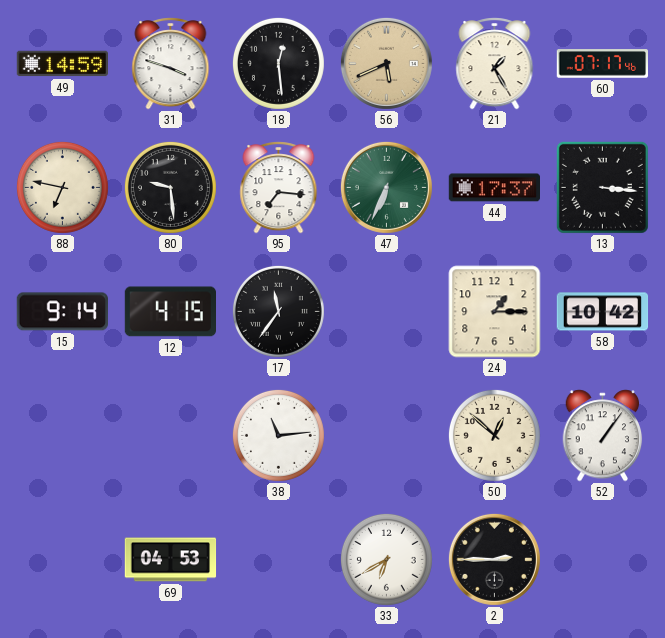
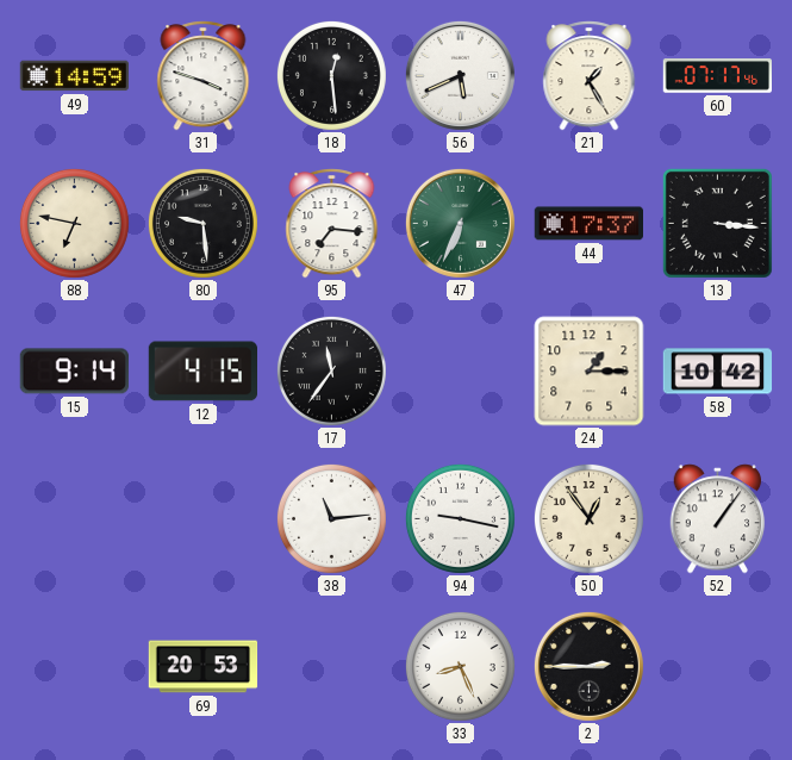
56 dial: champagne -> white
94: none -> 9:17
50: 12:52 -> 12:54
69: 04:53 -> 20:53
33: 6:40 -> 8:26
